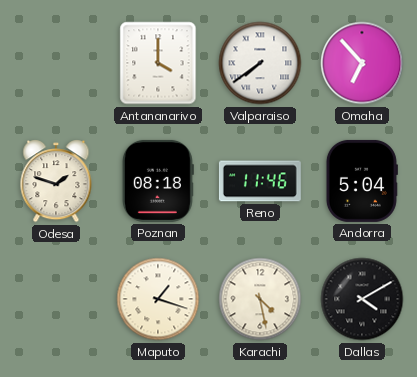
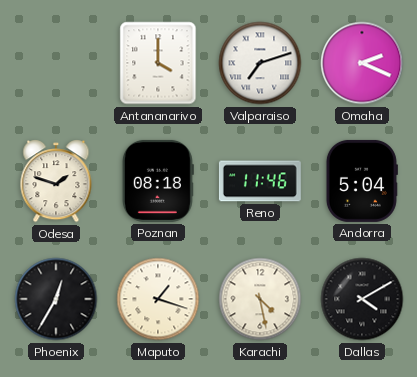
Valparaiso: 7:39 -> 7:12
Omaha: 6:53 -> 2:19
Phoenix: none -> 12:35
